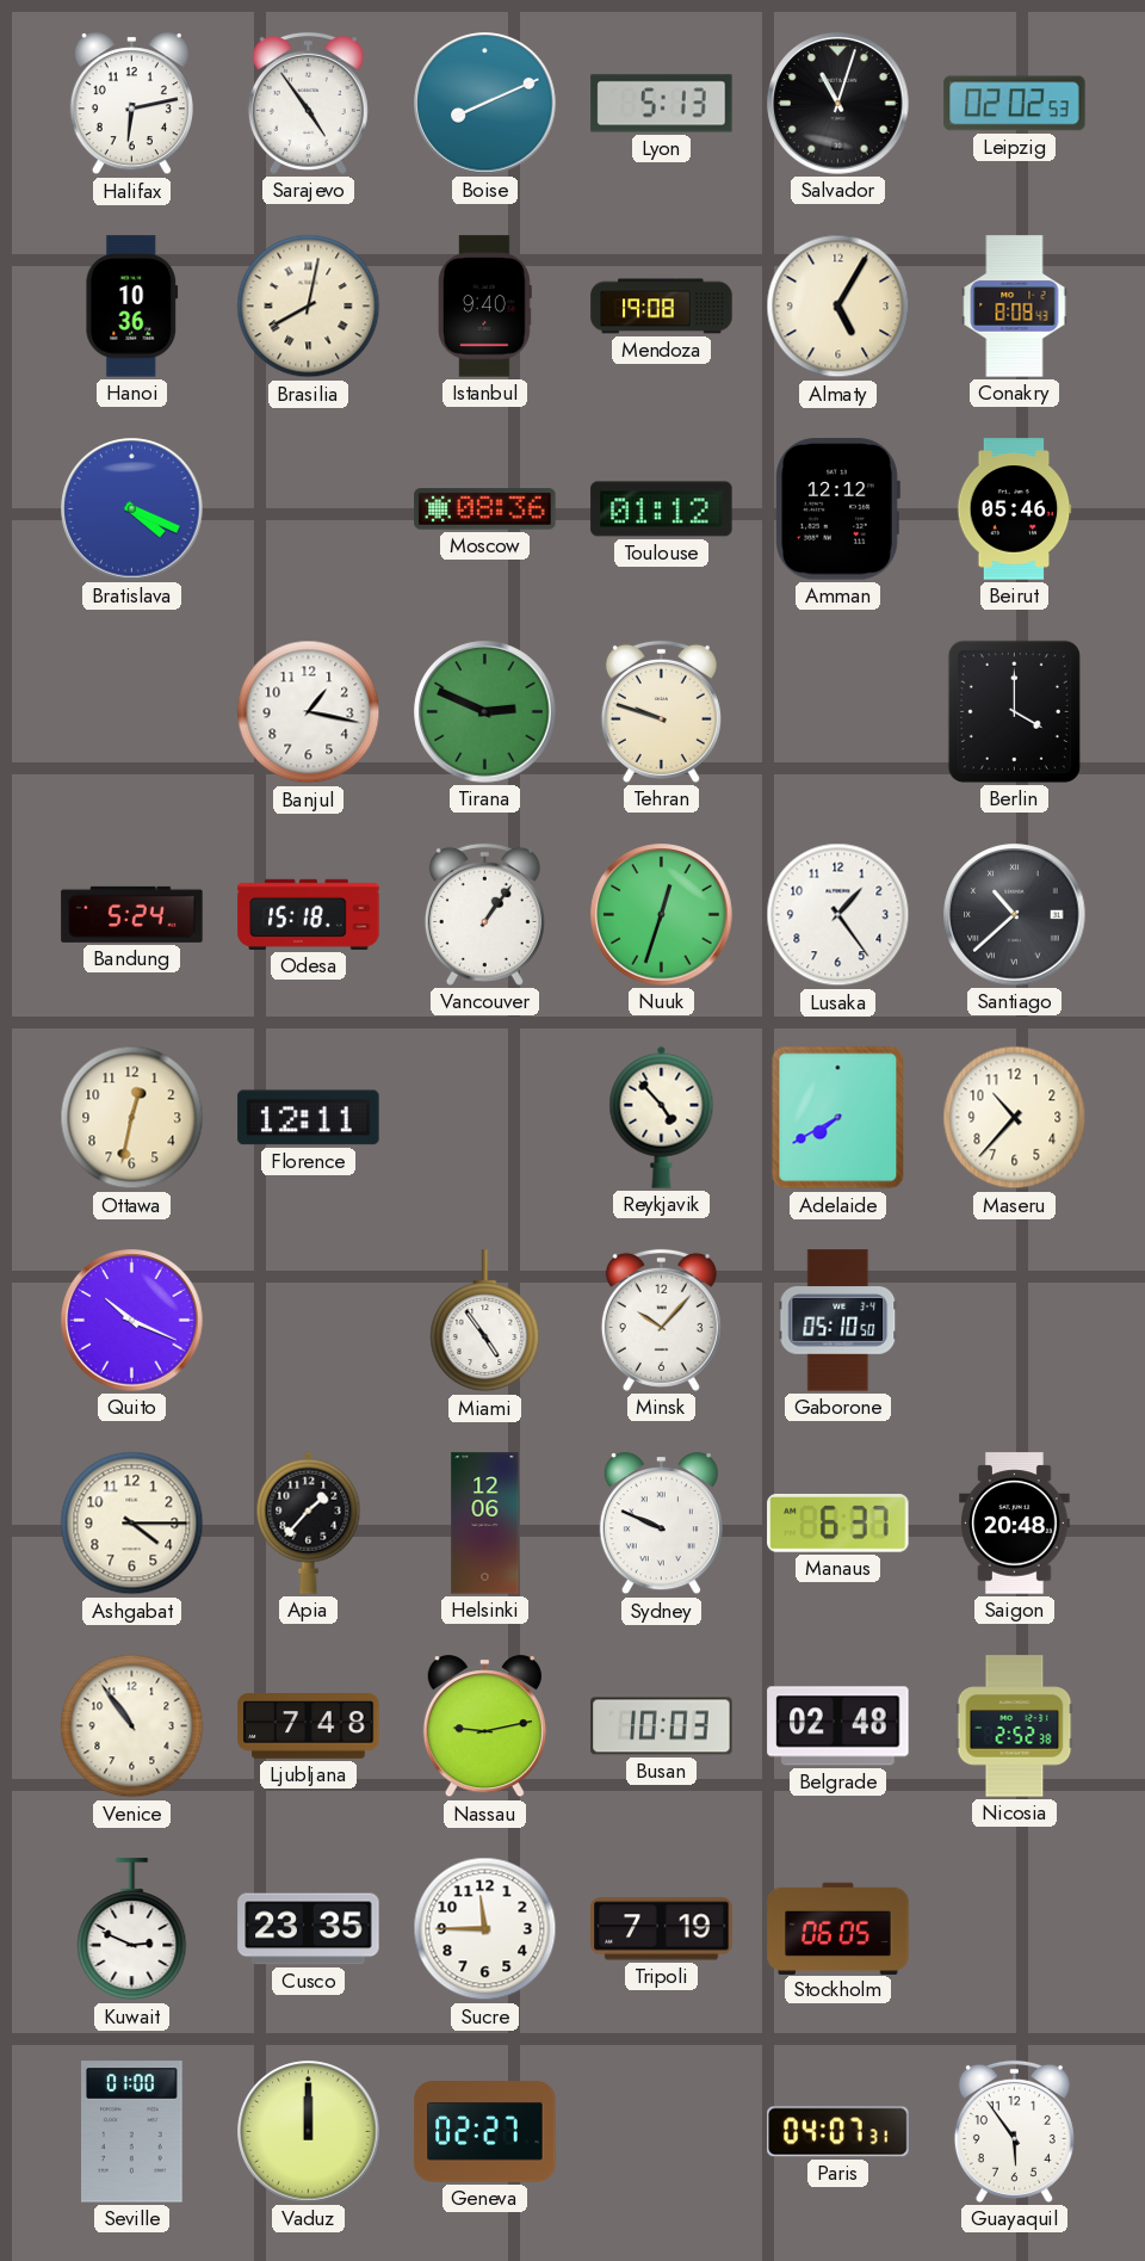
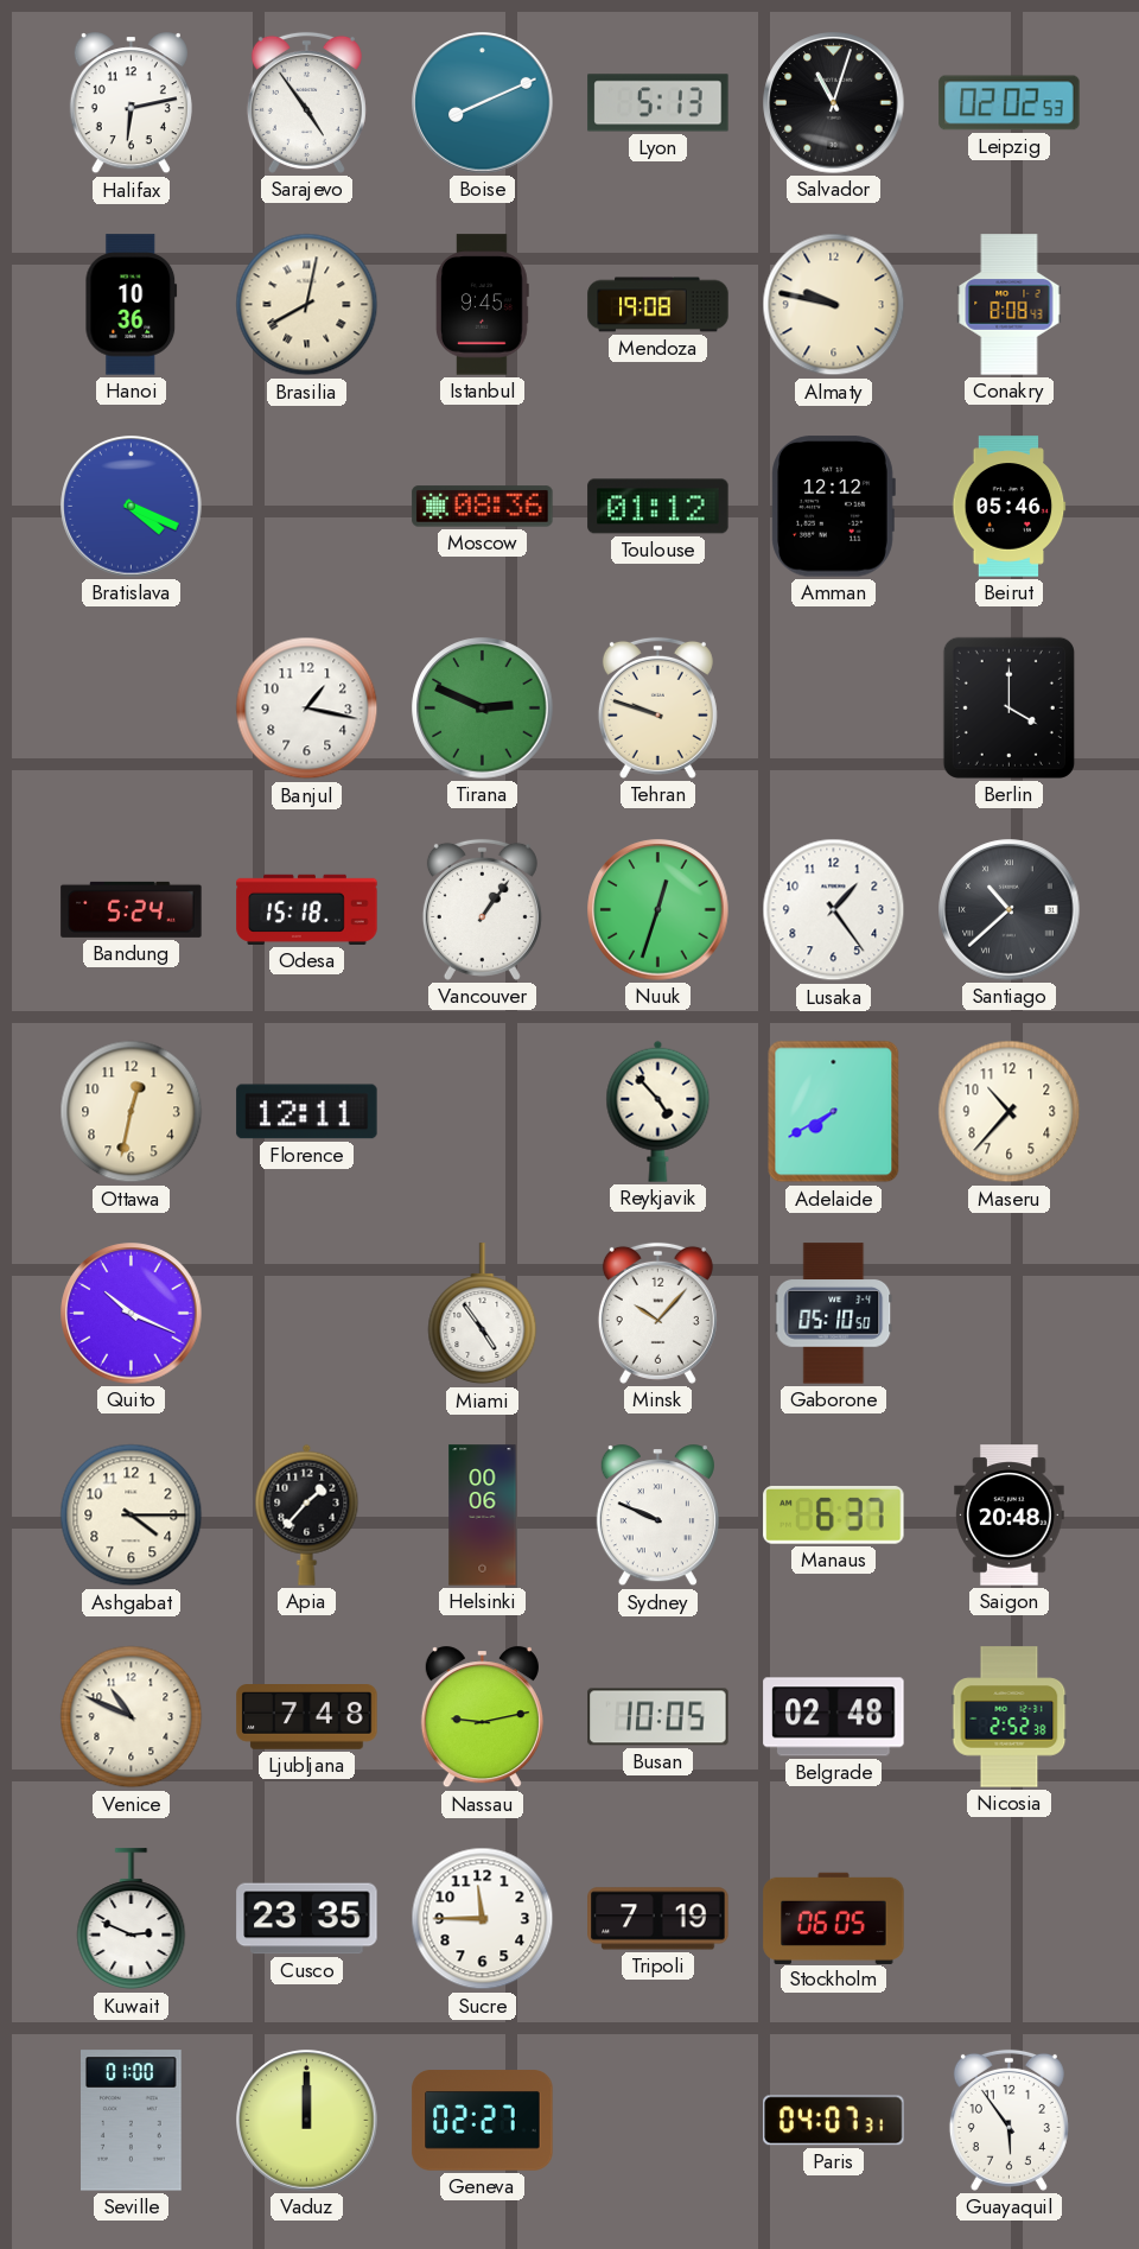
Istanbul: 9:40 -> 9:45
Almaty: 5:05 -> 9:47
Helsinki: 12:06 -> 00:06
Venice: 10:54 -> 10:49
Busan: 10:03 -> 10:05
